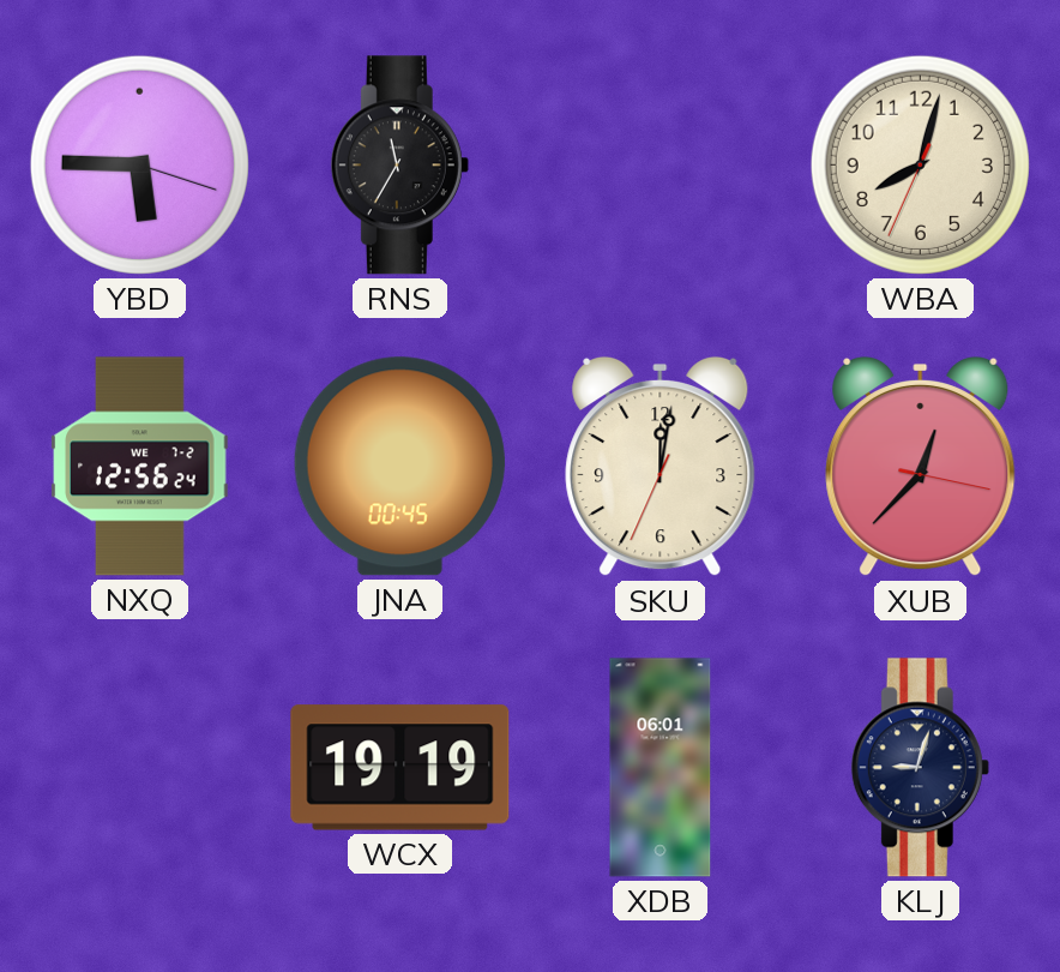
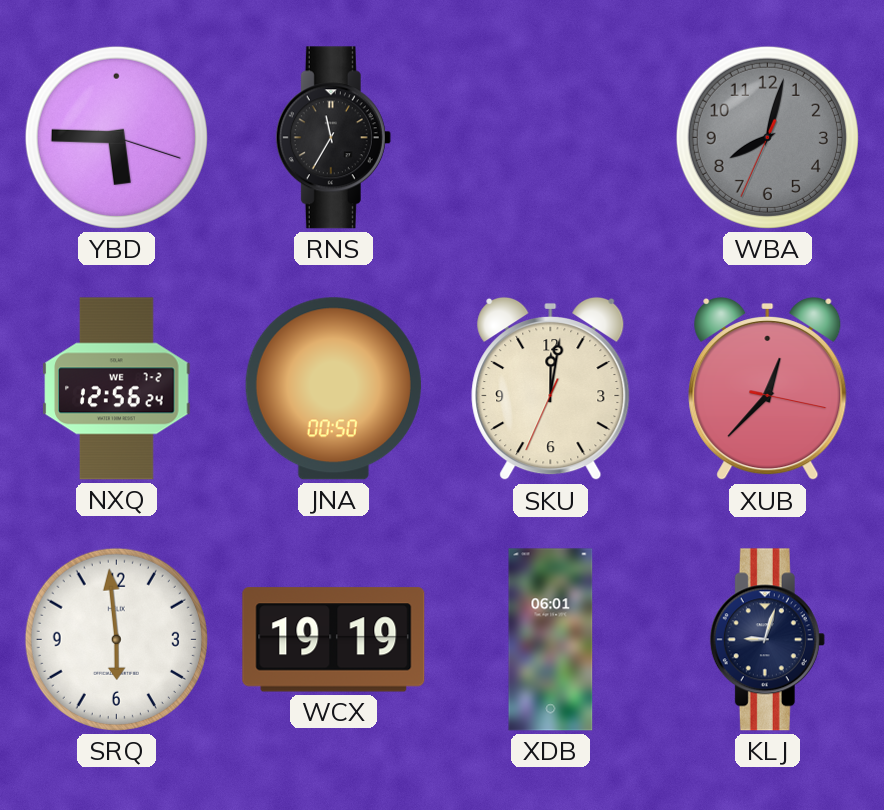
WBA dial: cream -> grey
JNA: 00:45 -> 00:50
SRQ: none -> 5:59
